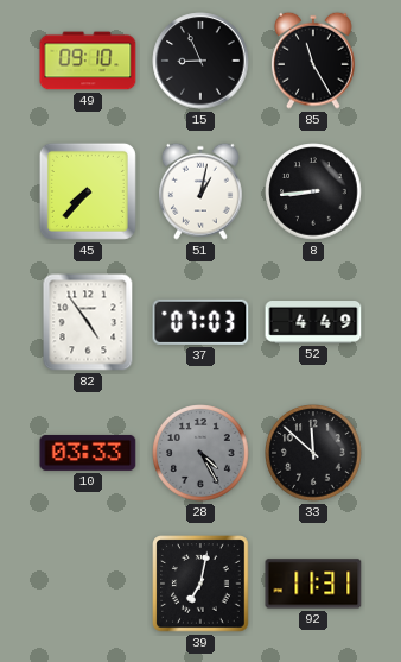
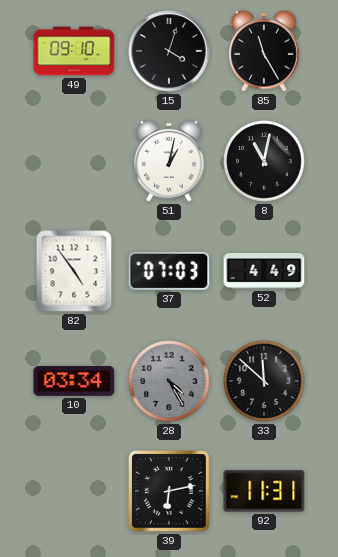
15: 8:56 -> 4:03
45: 7:37 -> none
8: 8:44 -> 11:02
10: 03:33 -> 03:34
39: 7:02 -> 6:13
